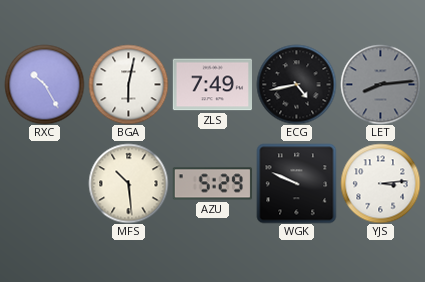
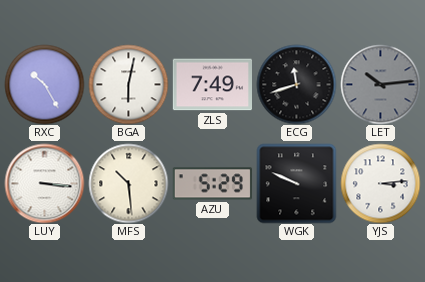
ECG: 4:43 -> 11:42
LET: 8:14 -> 10:14
LUY: none -> 3:16
